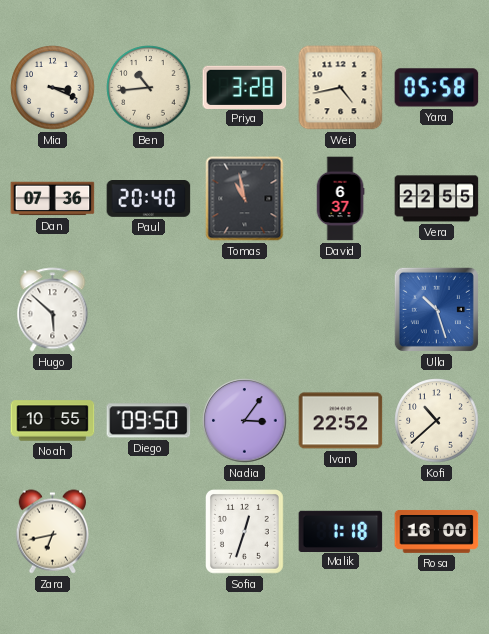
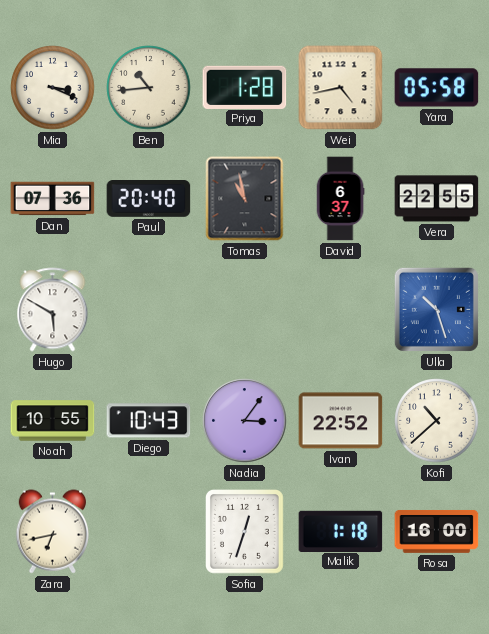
Priya: 3:28 -> 1:28
Hugo: 5:52 -> 5:50
Diego: 09:50 -> 10:43
